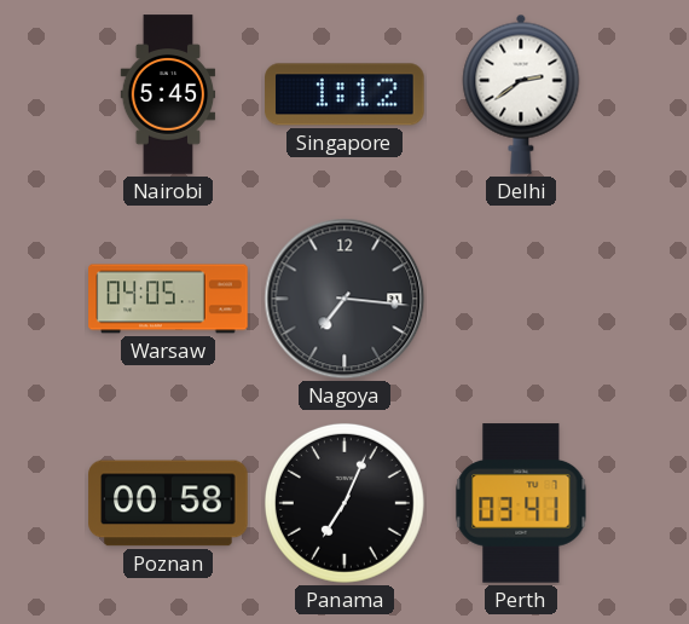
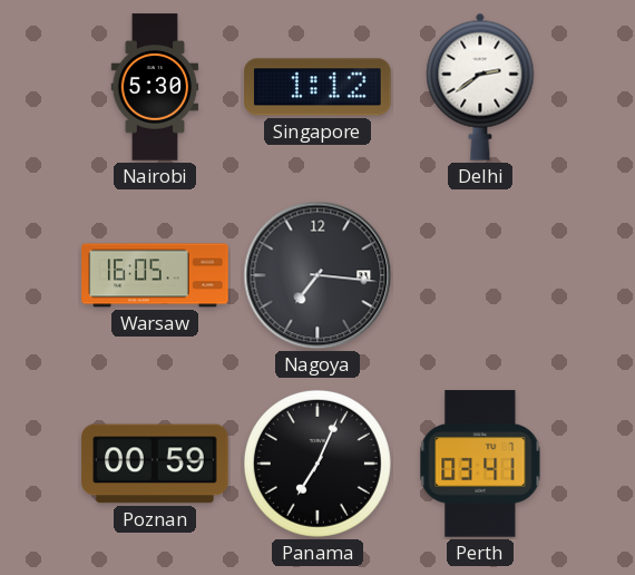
Nairobi: 5:45 -> 5:30
Warsaw: 04:05 -> 16:05
Poznan: 00:58 -> 00:59
